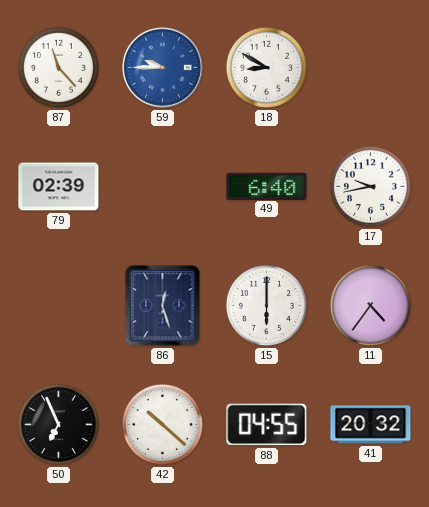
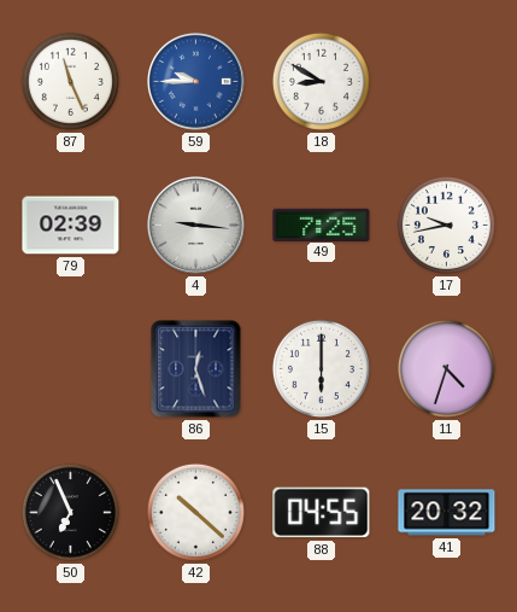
87: 11:23 -> 11:26
4: none -> 9:16
49: 6:40 -> 7:25
11: 4:36 -> 4:33
